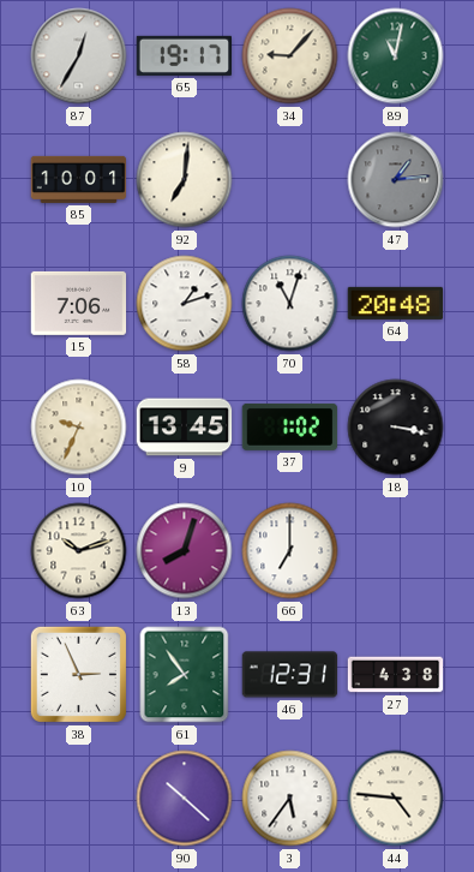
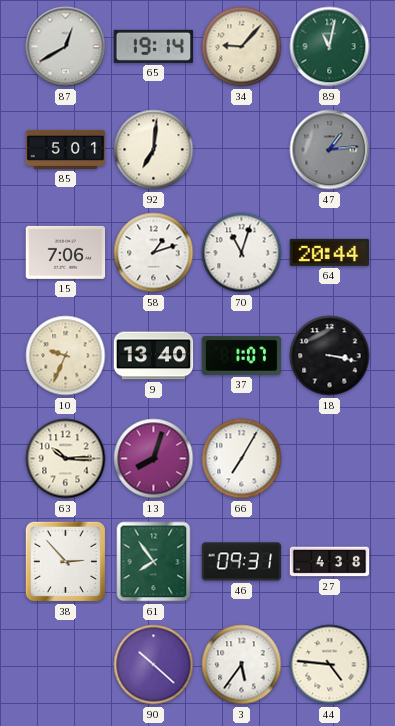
87: 12:35 -> 12:40
65: 19:17 -> 19:14
85: 10:01 -> 5:01
64: 20:48 -> 20:44
9: 13:45 -> 13:40
37: 1:02 -> 1:07
63: 10:12 -> 10:15
66: 7:00 -> 7:05
38: 2:56 -> 2:53
46: 12:31 -> 09:31
